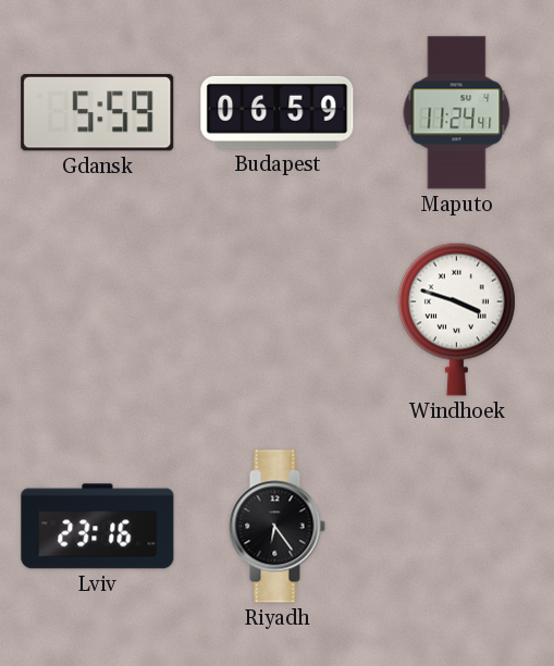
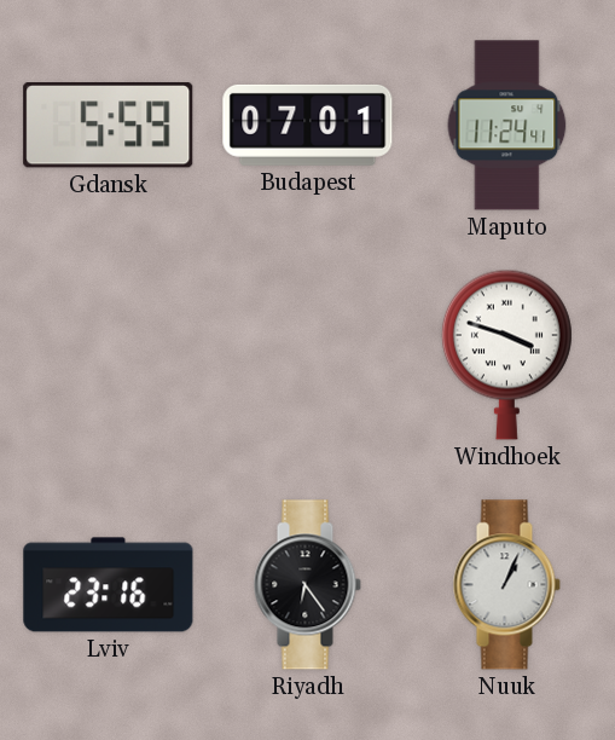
Budapest: 06:59 -> 07:01
Nuuk: none -> 1:04
